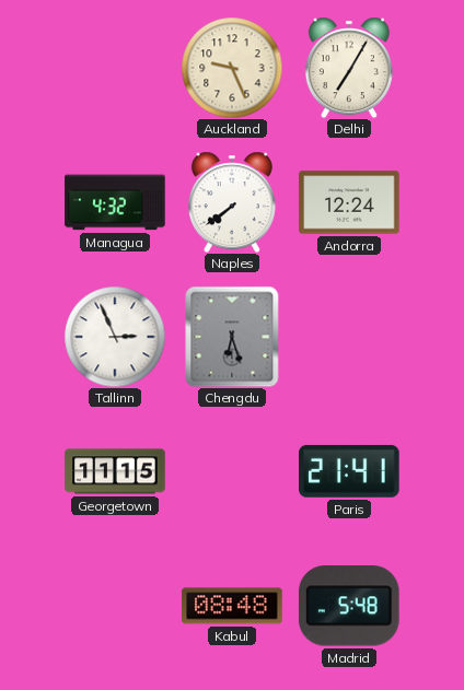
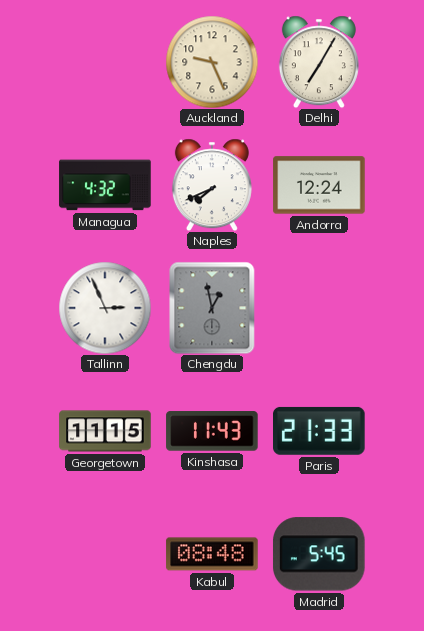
Naples: 7:39 -> 7:41
Chengdu: 6:27 -> 12:58
Kinshasa: none -> 11:43
Paris: 21:41 -> 21:33
Madrid: 5:48 -> 5:45
